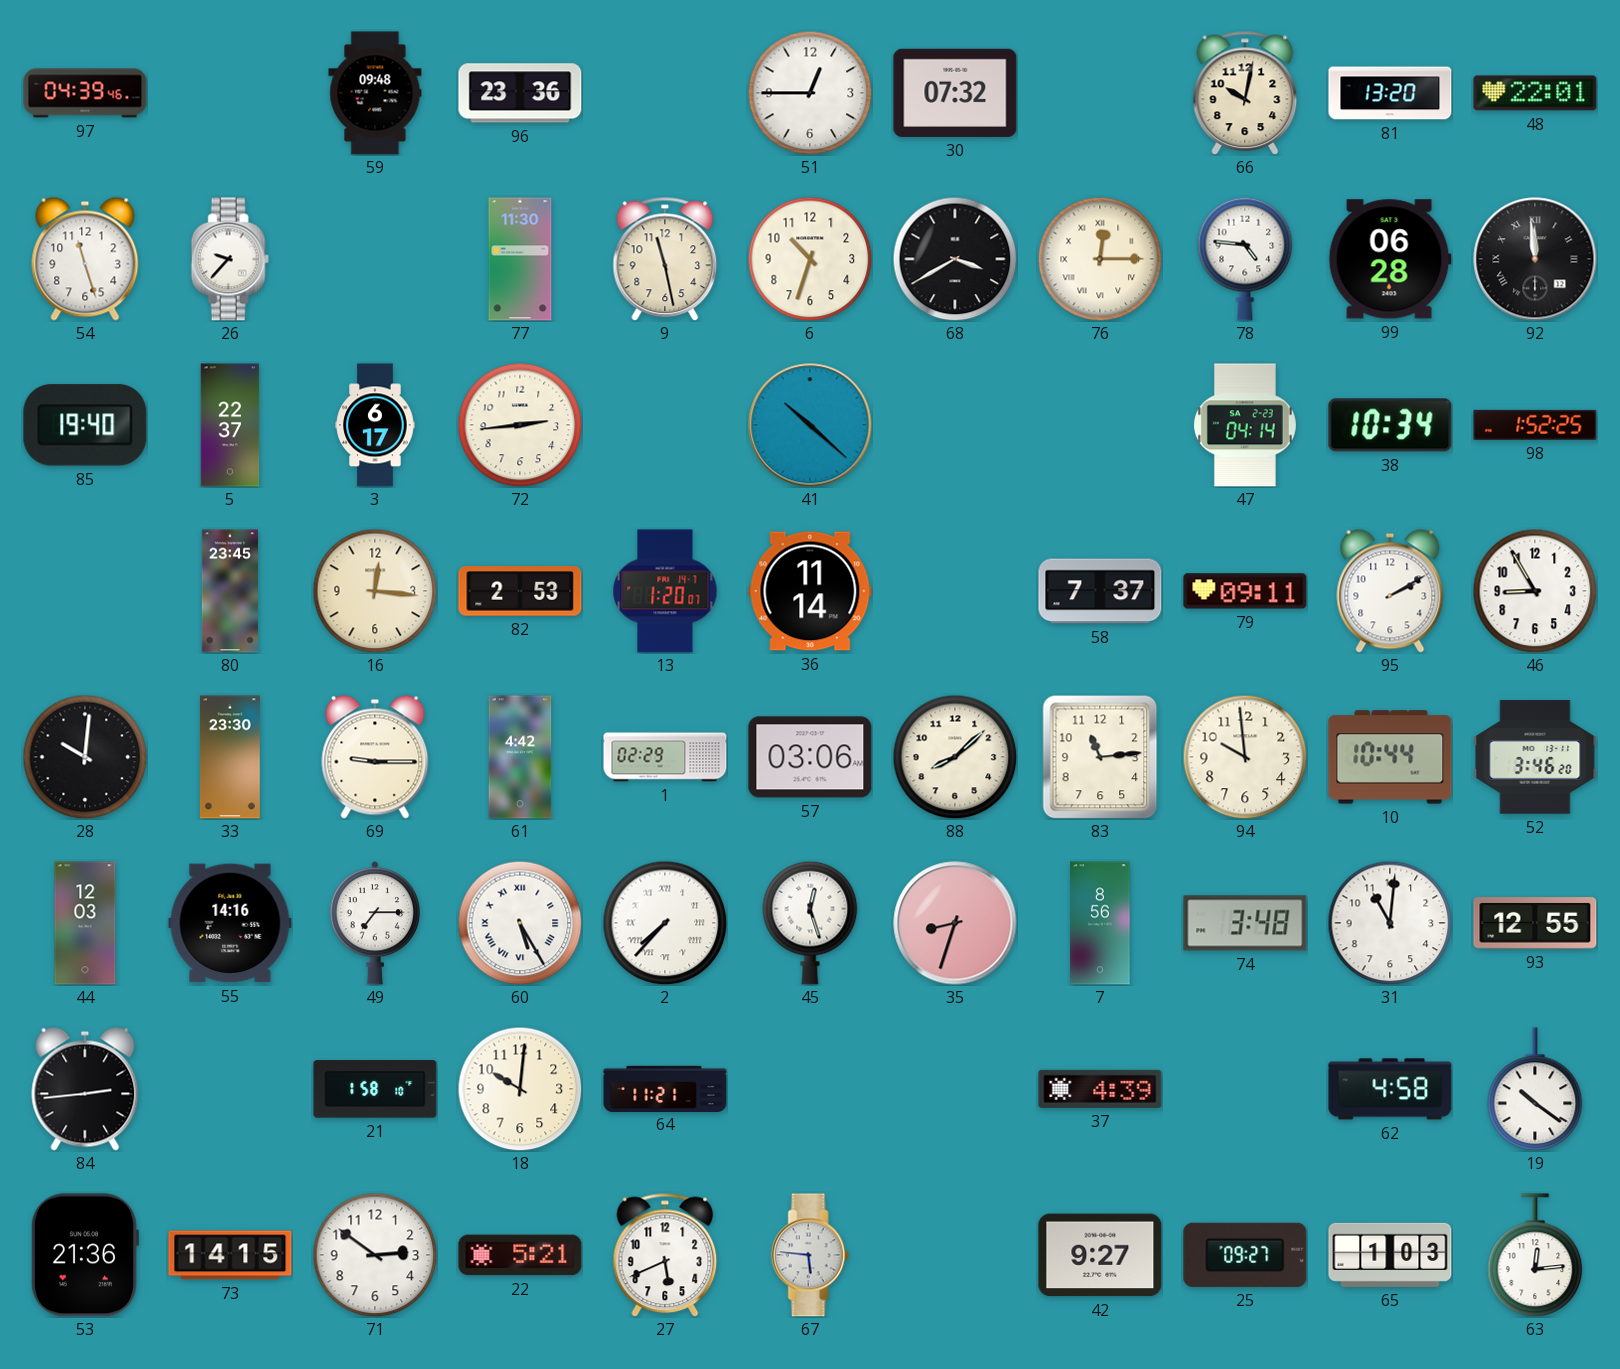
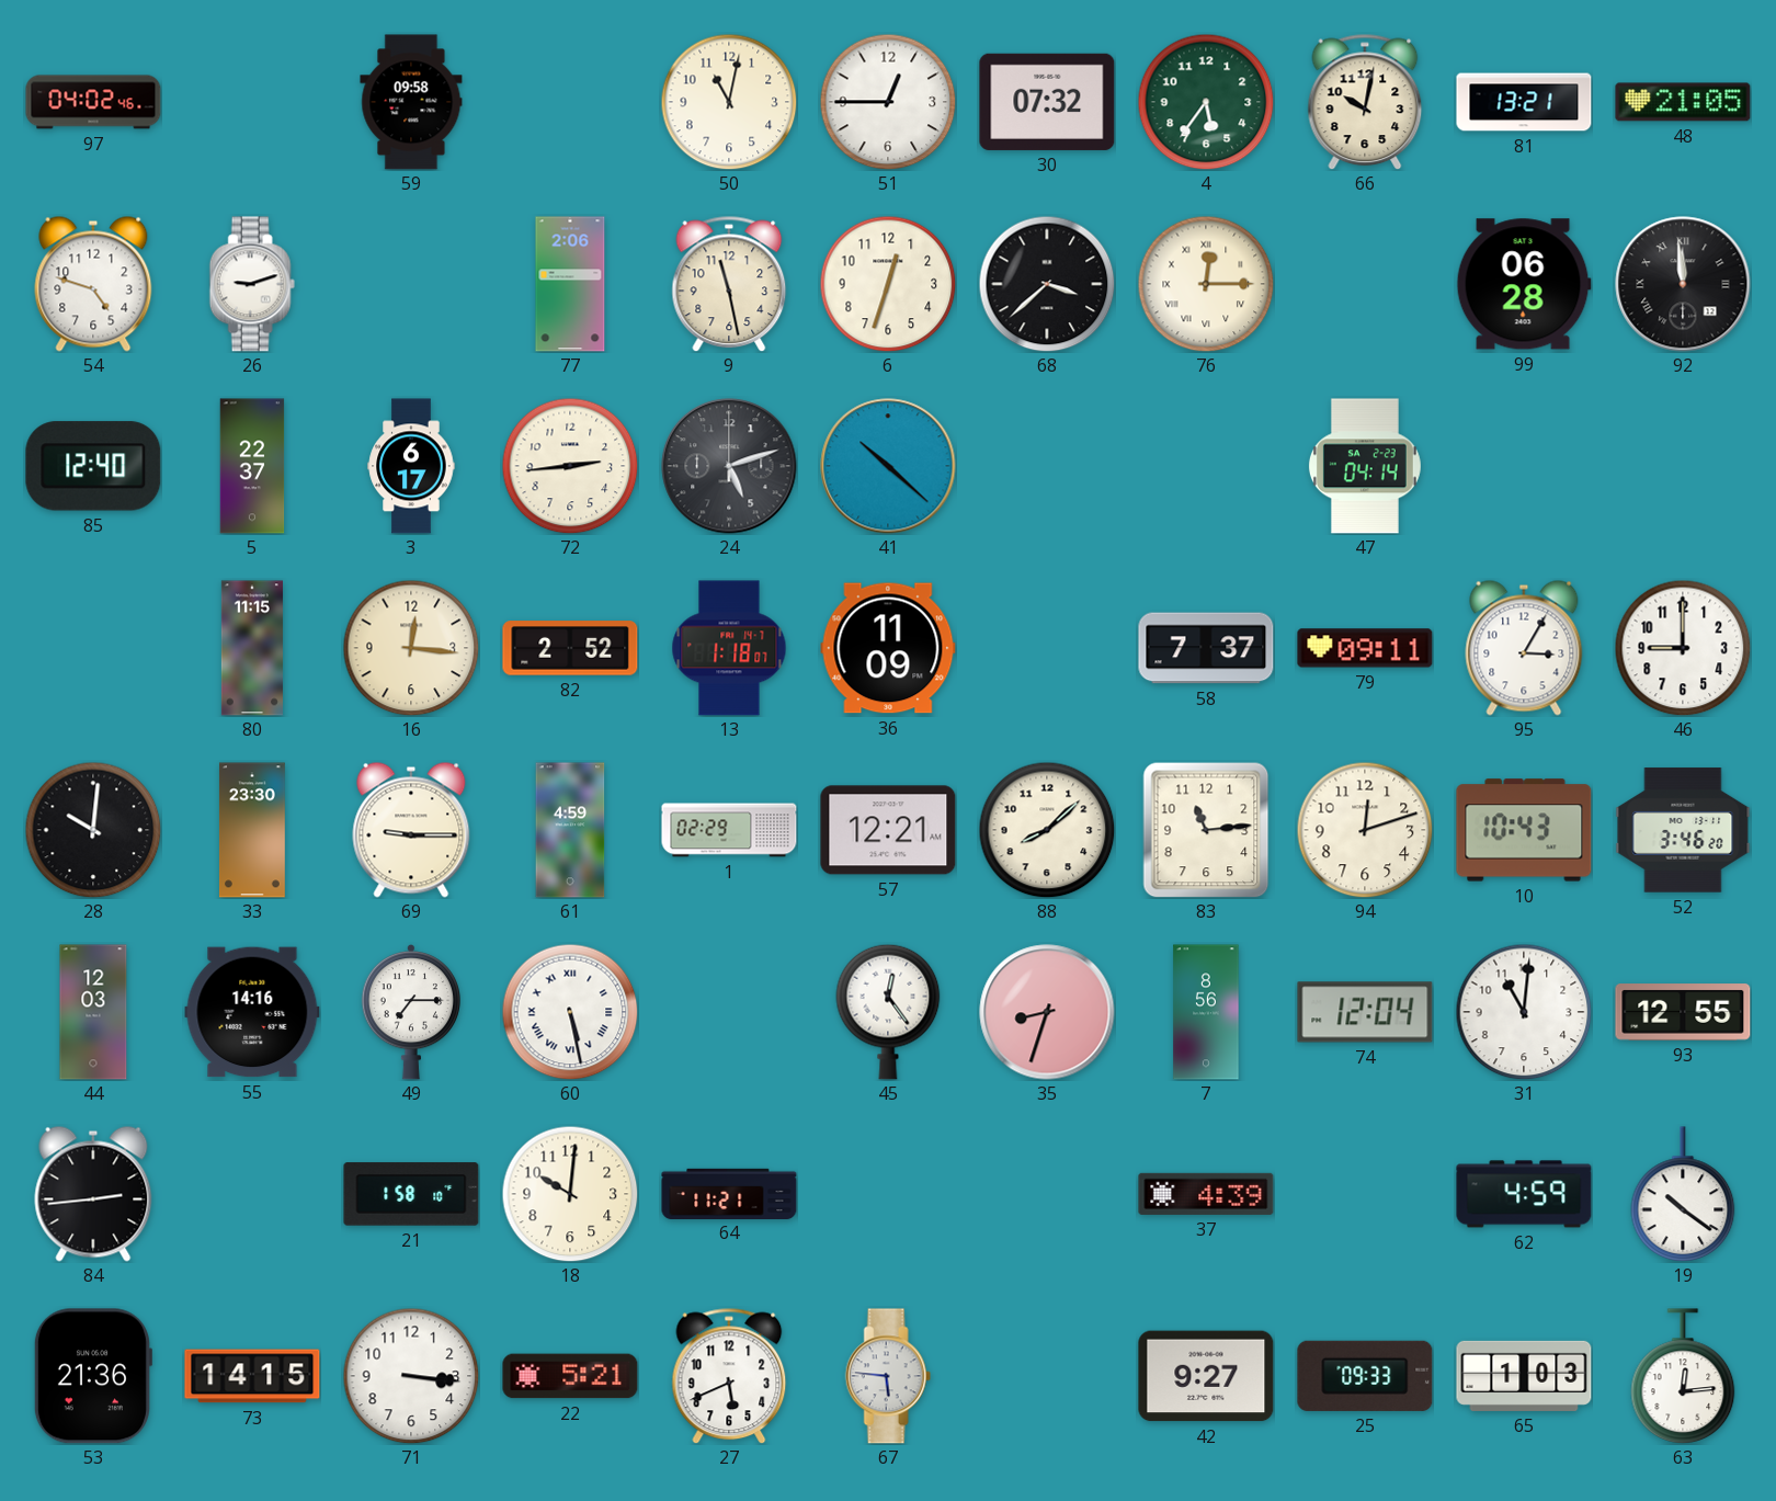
97: 04:39 -> 04:02
59: 09:48 -> 09:58
96: 23:36 -> none
50: none -> 11:02
4: none -> 5:36
81: 13:20 -> 13:21
48: 22:01 -> 21:05
54: 11:27 -> 4:48
26: 9:37 -> 9:12
77: 11:30 -> 2:06
6: 10:33 -> 12:33
68: 3:40 -> 3:38
78: 4:46 -> none
85: 19:40 -> 12:40
24: none -> 5:12
38: 10:34 -> none
98: 1:52 -> none
80: 23:45 -> 11:15
82: 2:53 -> 2:52
13: 1:20 -> 1:18
36: 11:14 -> 11:09
95: 2:10 -> 3:05
46: 8:55 -> 9:00
61: 4:42 -> 4:59
57: 03:06 -> 12:21
94: 9:59 -> 12:12
10: 10:44 -> 10:43
60: 5:25 -> 5:28
2: 7:37 -> none
45: 12:27 -> 12:24
74: 3:48 -> 12:04
62: 4:58 -> 4:59
71: 2:51 -> 3:16
25: 09:27 -> 09:33
